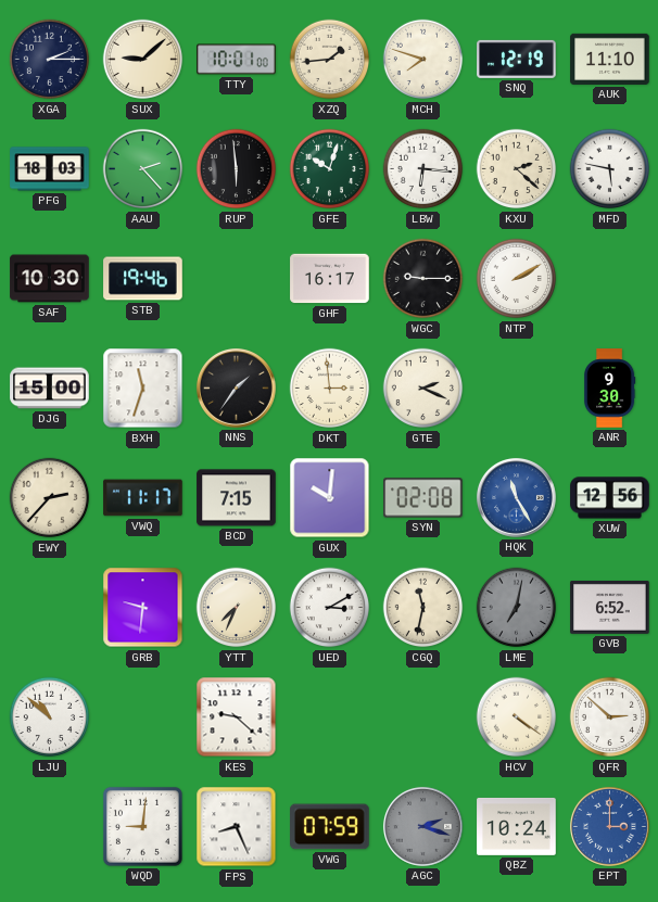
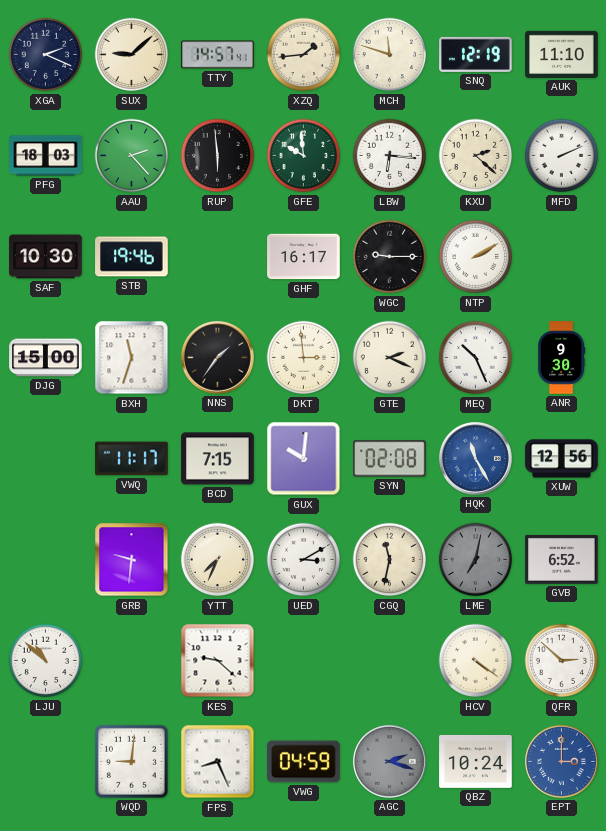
XGA: 2:15 -> 2:19
TTY: 10:01 -> 14:57
MCH: 7:48 -> 11:48
GFE: 10:03 -> 9:59
MFD: 5:47 -> 2:11
MEQ: none -> 10:26
EWY: 2:37 -> none
VWG: 07:59 -> 04:59
